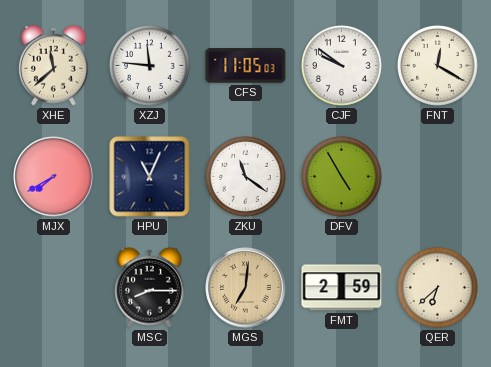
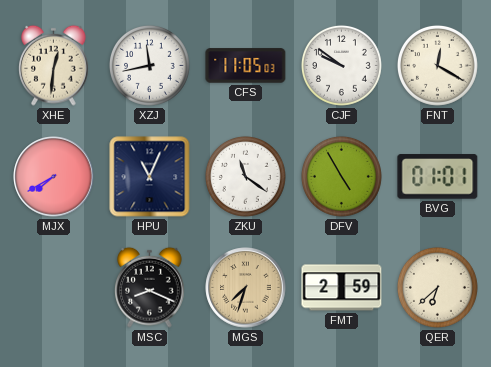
XHE: 11:38 -> 12:31
XZJ: 11:46 -> 11:43
BVG: none -> 01:01
MSC: 8:15 -> 8:19
MGS: 7:01 -> 7:33
